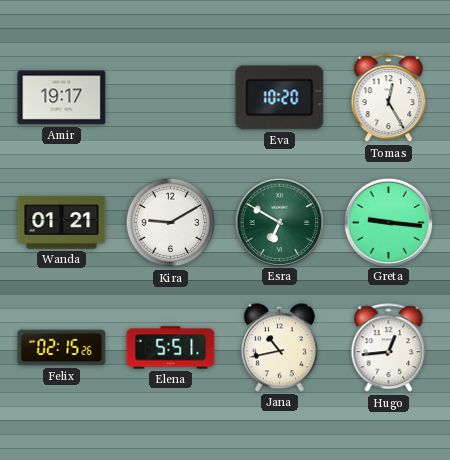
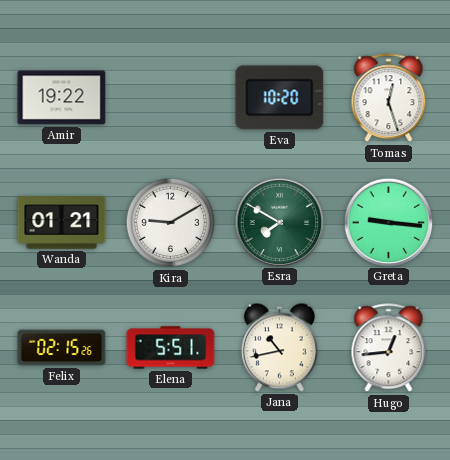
Amir: 19:17 -> 19:22
Tomas: 12:25 -> 12:27
Esra: 6:50 -> 7:50
